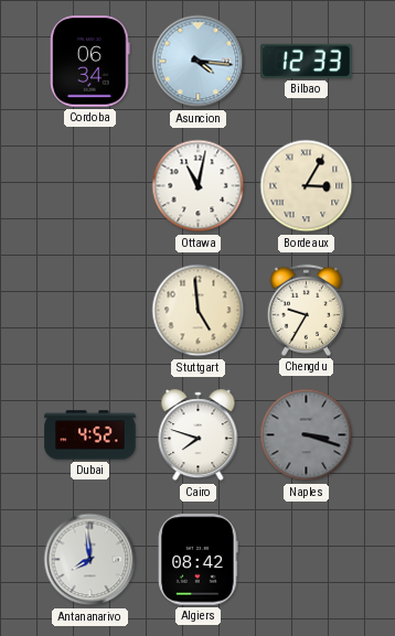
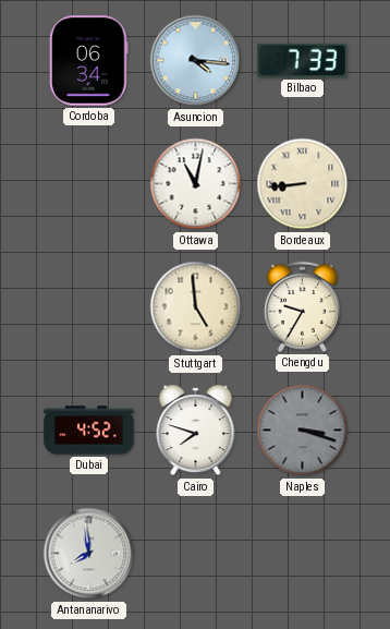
Bilbao: 12:33 -> 7:33
Bordeaux: 3:05 -> 8:44
Algiers: 08:42 -> none
